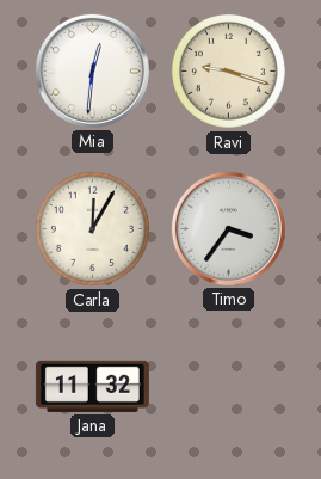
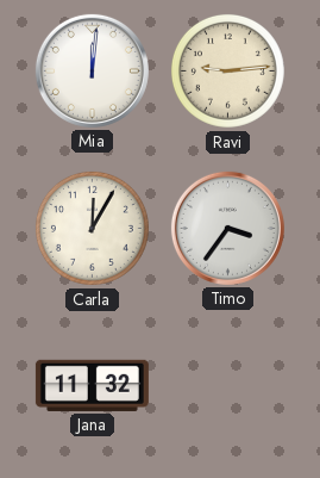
Mia: 12:31 -> 12:01
Ravi: 9:18 -> 9:14
